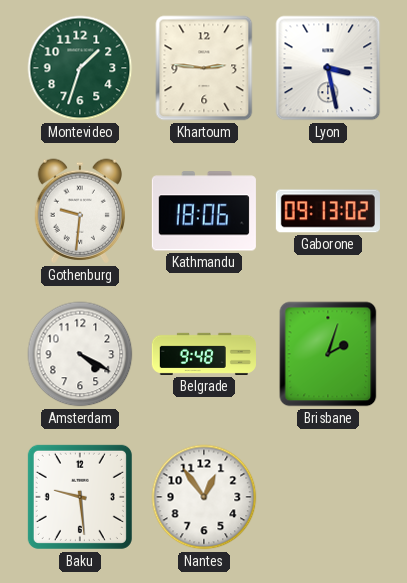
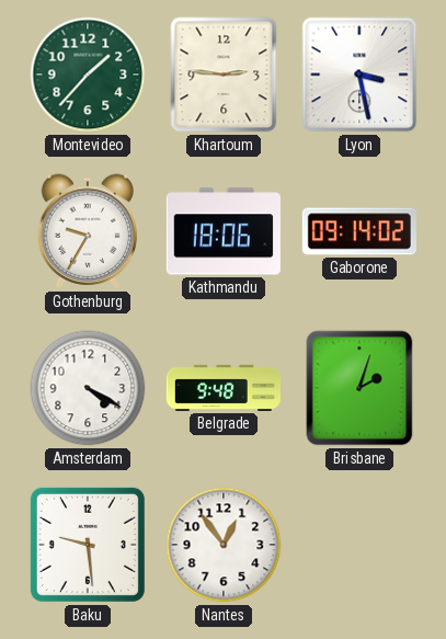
Montevideo: 1:33 -> 1:37
Gothenburg: 9:31 -> 9:35
Gaborone: 09:13 -> 09:14
